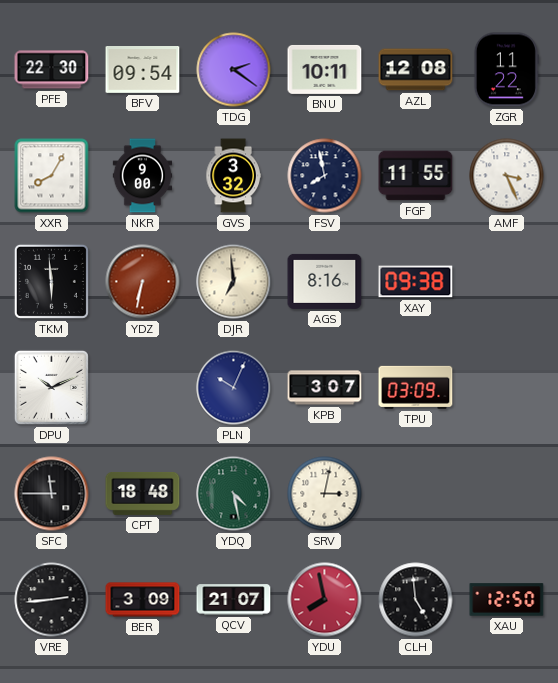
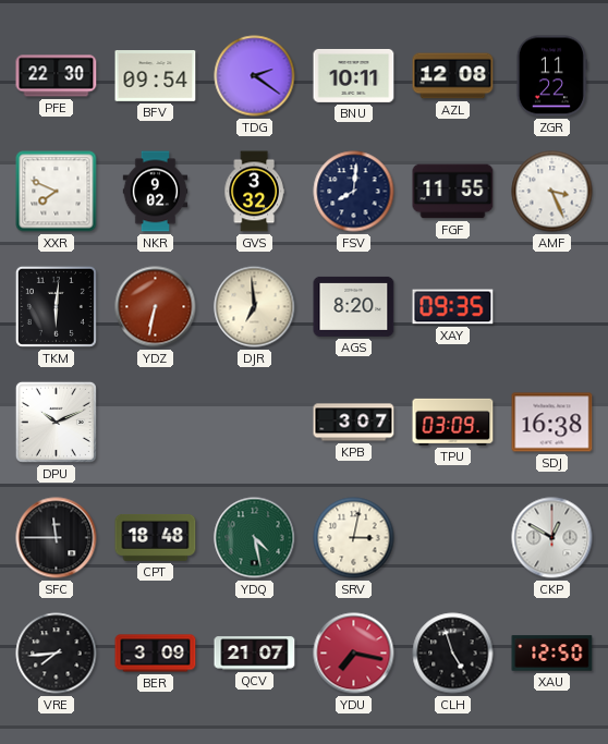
XXR: 8:05 -> 7:49
NKR: 9:00 -> 9:02
FSV: 7:58 -> 8:01
TKM: 5:59 -> 6:01
AGS: 8:16 -> 8:20
XAY: 09:38 -> 09:35
PLN: 10:04 -> none
SDJ: none -> 16:38
CKP: none -> 12:50
VRE: 2:44 -> 7:44
YDU: 7:58 -> 7:17
CLH: 4:59 -> 4:57
